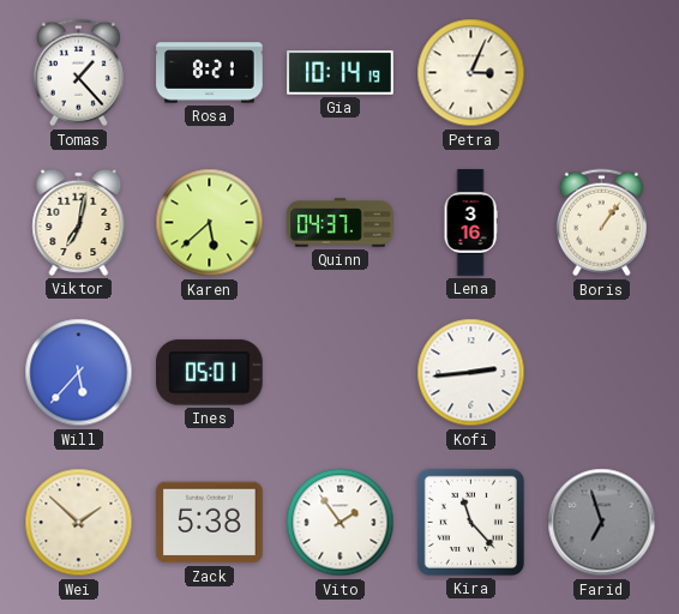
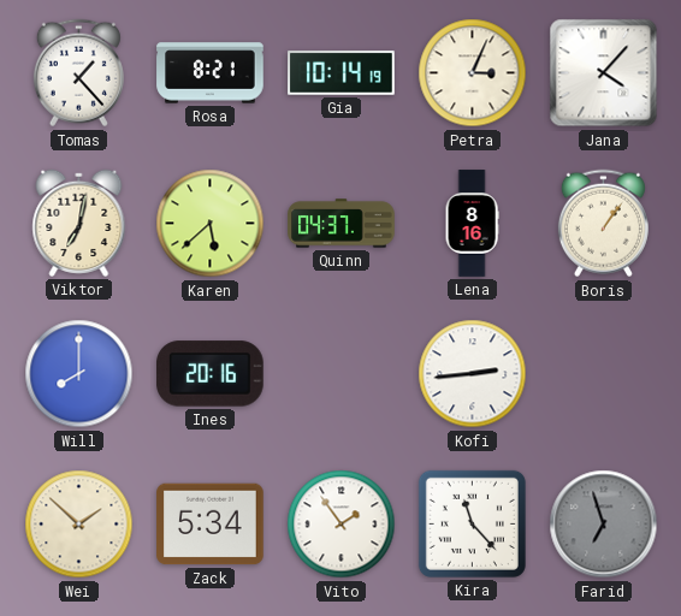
Jana: none -> 4:07
Lena: 3:16 -> 8:16
Will: 5:37 -> 8:00
Ines: 05:01 -> 20:16
Zack: 5:38 -> 5:34
